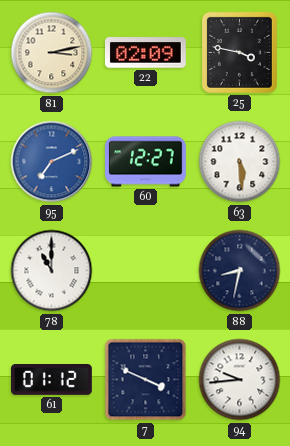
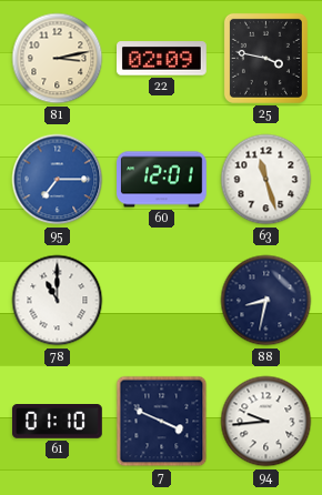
95: 7:11 -> 7:15
60: 12:27 -> 12:01
63: 5:29 -> 11:27
61: 01:12 -> 01:10
